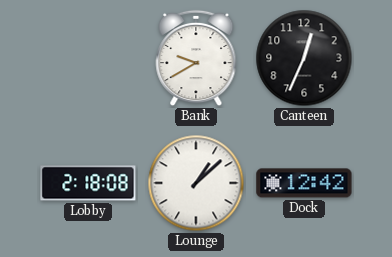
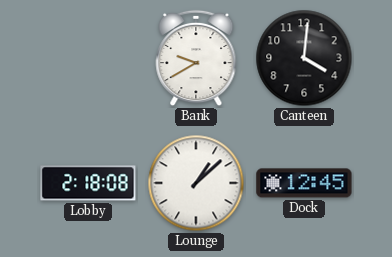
Canteen: 12:34 -> 4:01
Dock: 12:42 -> 12:45
